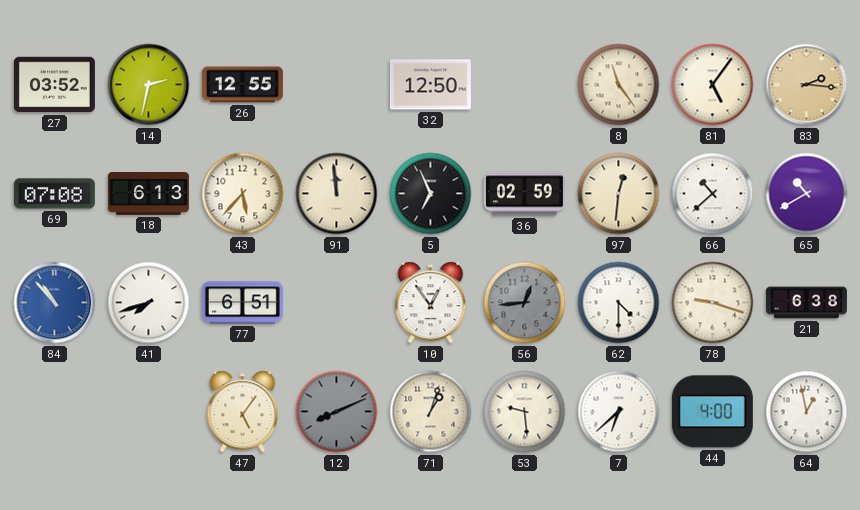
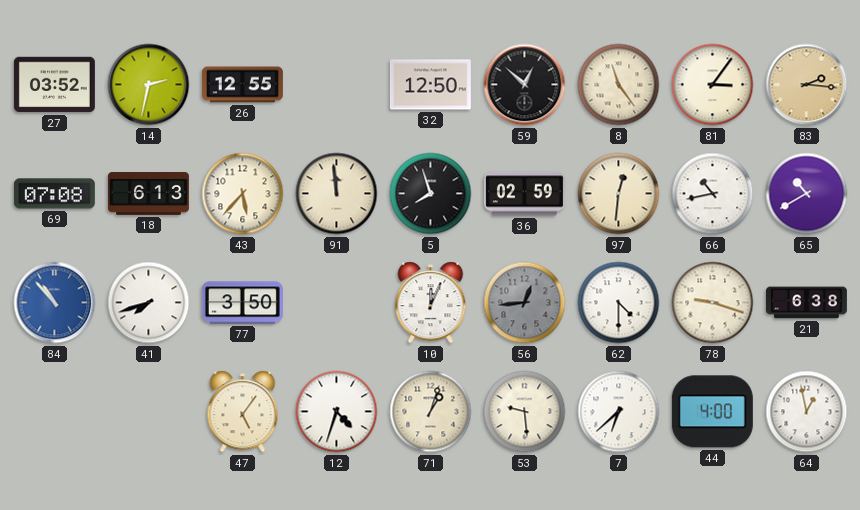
59: none -> 12:52
81: 5:06 -> 3:06
5: 6:56 -> 7:57
66: 10:38 -> 10:43
77: 6:51 -> 3:50
10: 12:54 -> 12:04
12: 8:11 -> 4:33
12 dial: grey -> white
